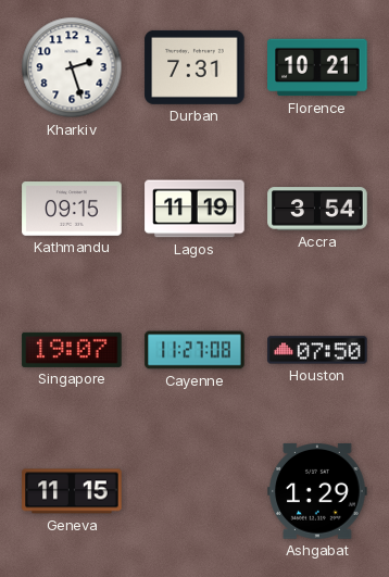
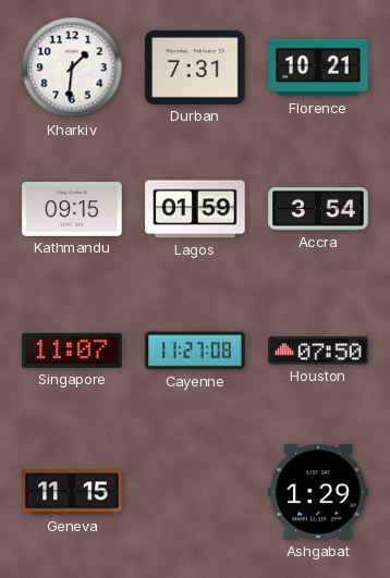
Kharkiv: 2:27 -> 1:31
Lagos: 11:19 -> 01:59
Singapore: 19:07 -> 11:07
